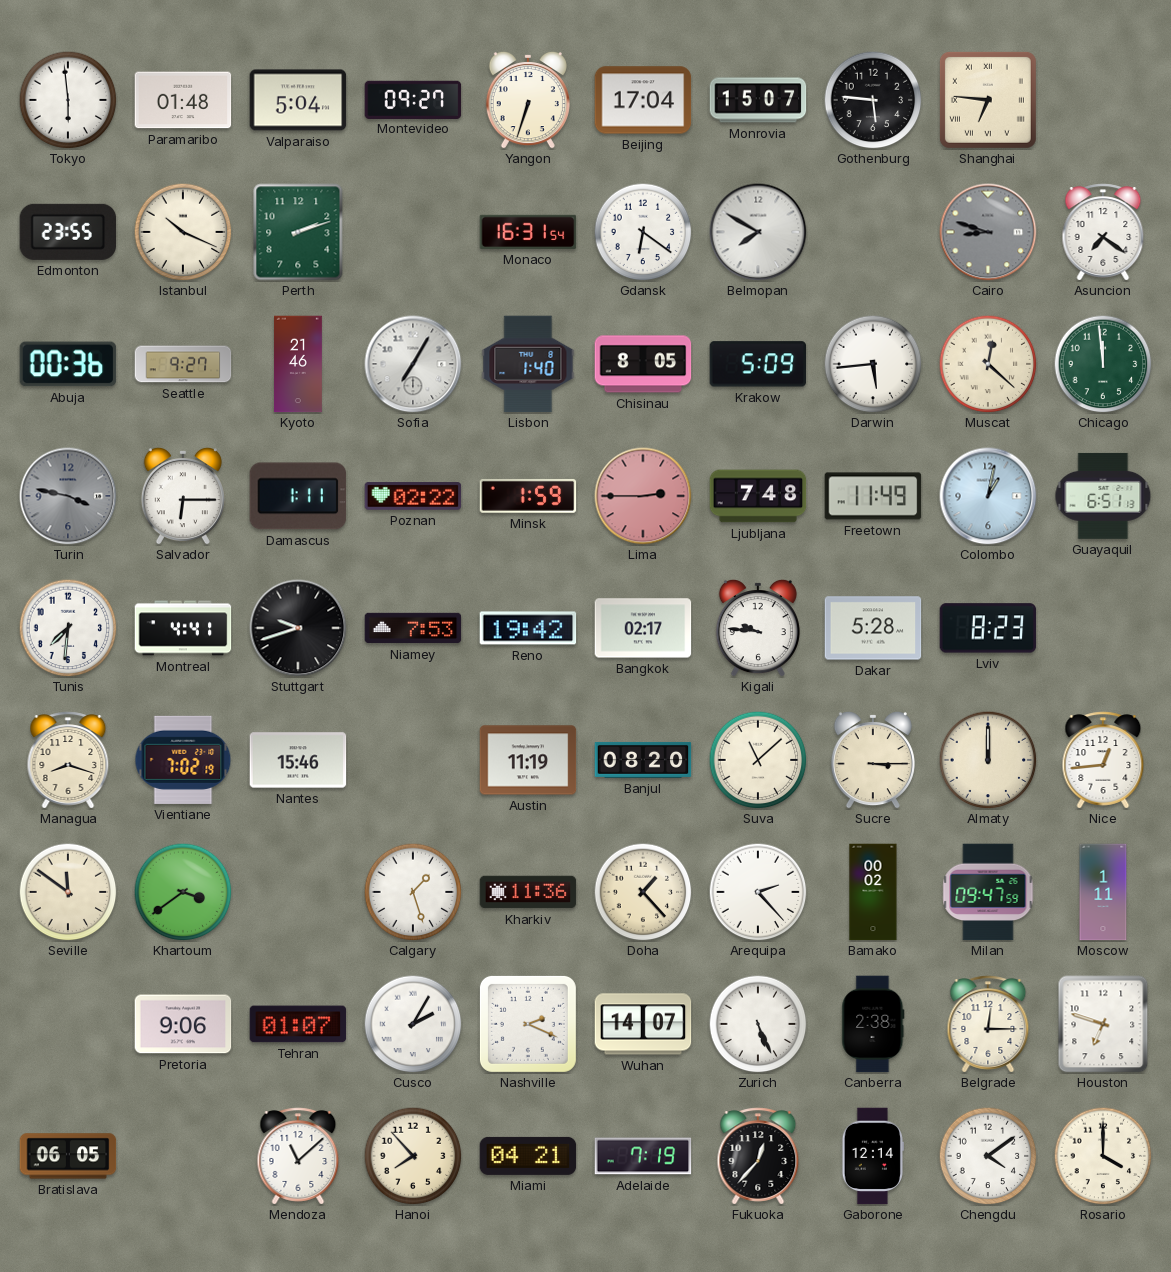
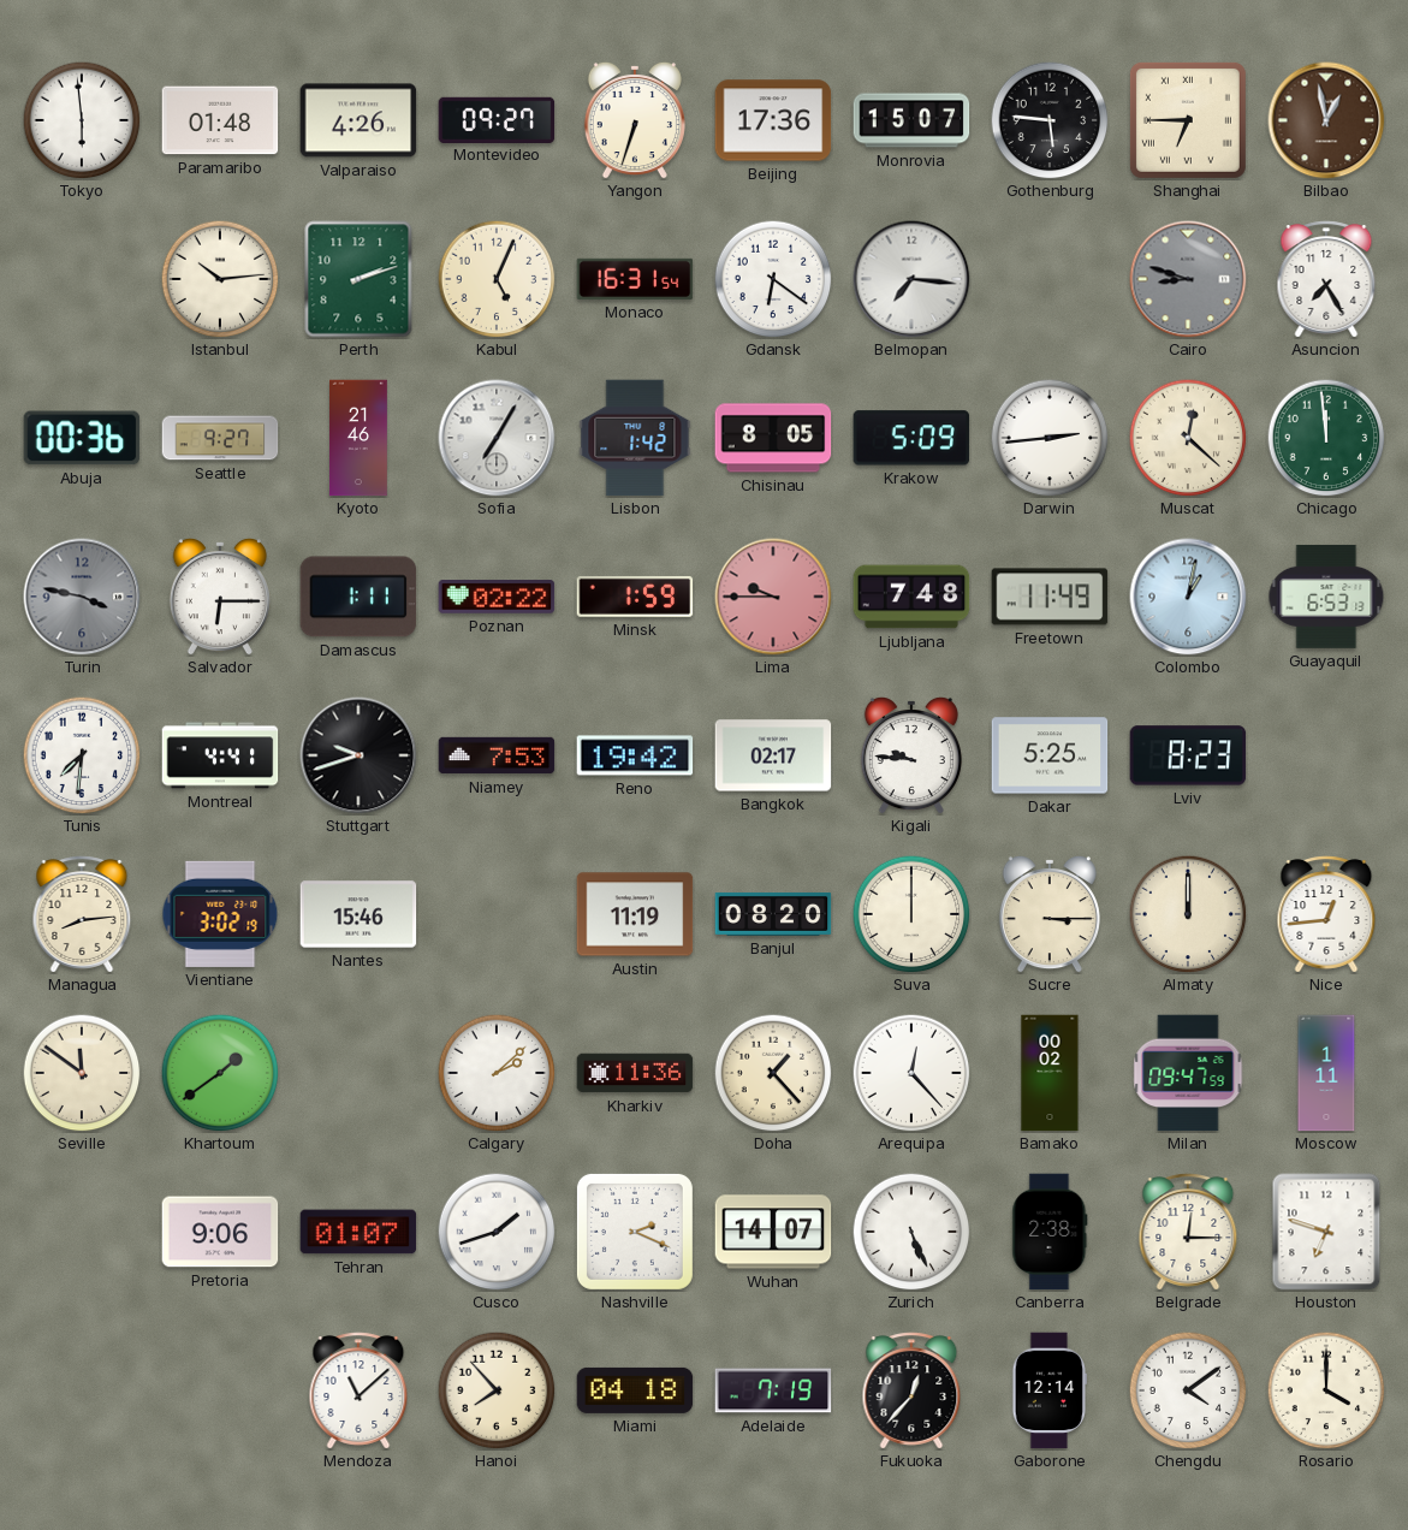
Valparaiso: 5:04 -> 4:26
Beijing: 17:04 -> 17:36
Shanghai: 6:46 -> 6:45
Bilbao: none -> 12:58
Edmonton: 23:55 -> none
Istanbul: 10:19 -> 10:14
Kabul: none -> 5:04
Belmopan: 7:50 -> 7:16
Asuncion: 7:21 -> 7:25
Lisbon: 1:40 -> 1:42
Darwin: 5:44 -> 2:44
Lima: 2:45 -> 9:45
Guayaquil: 6:51 -> 6:53
Dakar: 5:28 -> 5:25
Managua: 8:18 -> 8:14
Vientiane: 7:02 -> 3:02
Suva: 11:08 -> 12:00
Khartoum: 3:39 -> 1:39
Calgary: 1:27 -> 2:08
Arequipa: 2:23 -> 12:23
Cusco: 2:05 -> 1:42
Bratislava: 06:05 -> none
Miami: 04:21 -> 04:18
